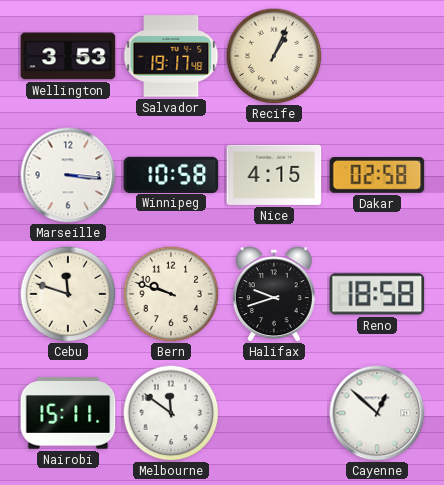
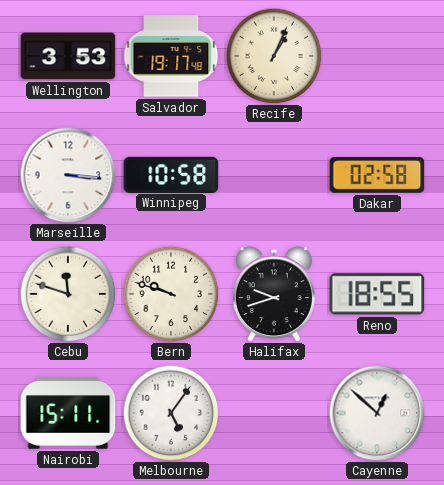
Nice: 4:15 -> none
Reno: 18:58 -> 18:55
Melbourne: 11:51 -> 5:06
